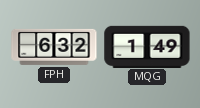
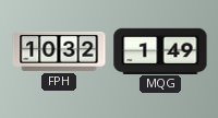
FPH: 6:32 -> 10:32
